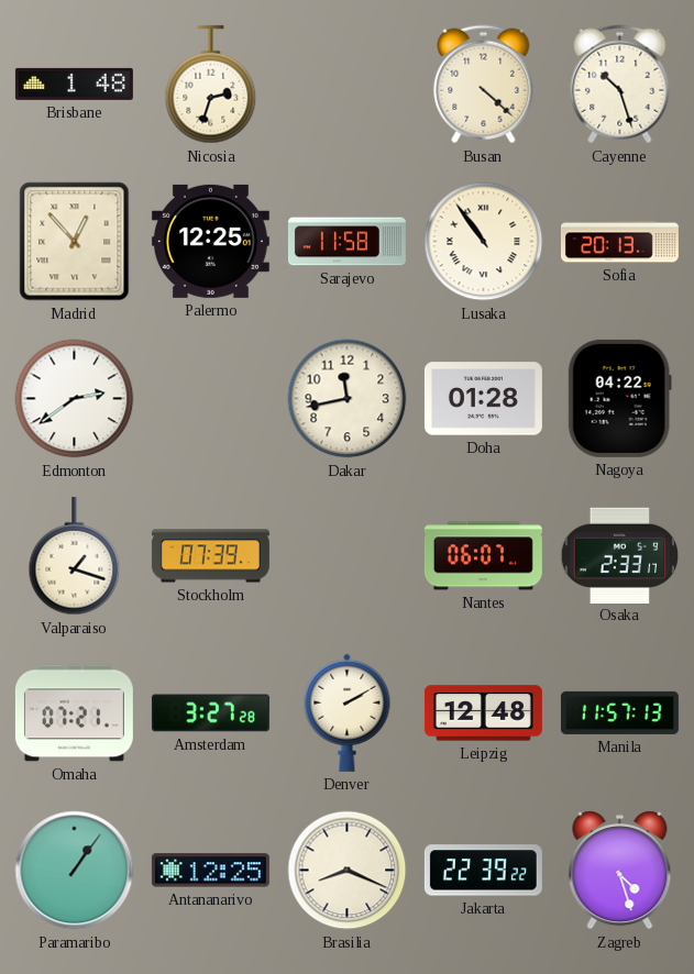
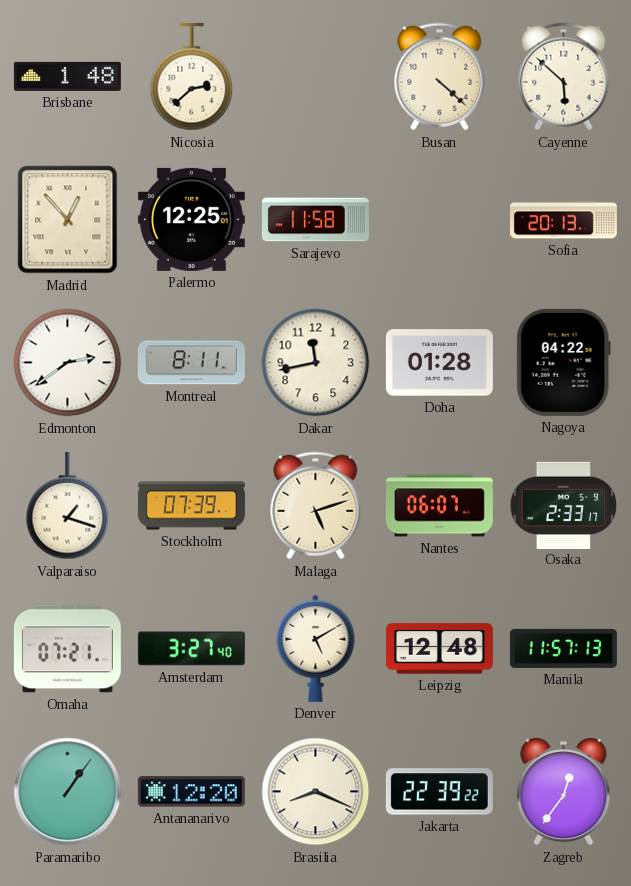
Nicosia: 2:33 -> 2:38
Cayenne: 10:27 -> 5:52
Lusaka: 10:54 -> none
Montreal: none -> 8:11
Malaga: none -> 5:12
Amsterdam: 3:27:28 -> 3:27:40
Denver: 2:10 -> 5:10
Antananarivo: 12:25 -> 12:20
Zagreb: 4:27 -> 12:36
